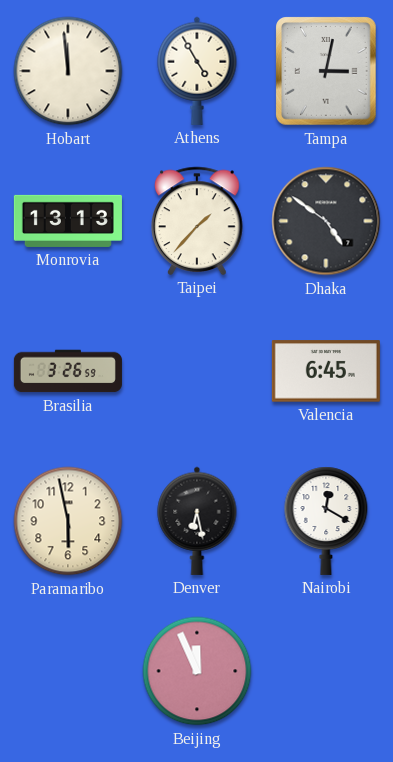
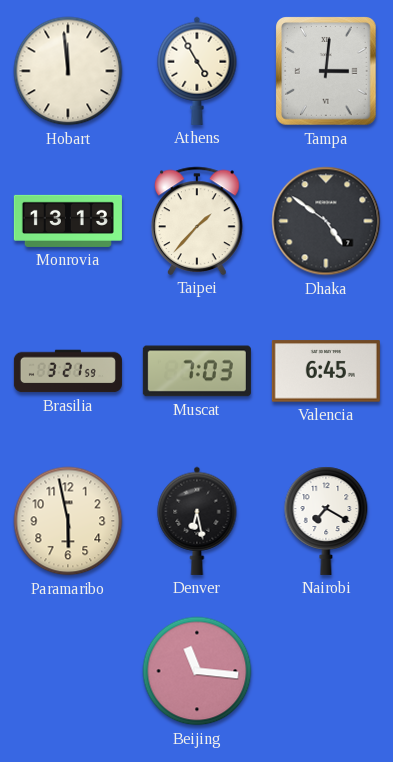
Tampa: 3:02 -> 3:01
Brasilia: 3:26 -> 3:21
Muscat: none -> 7:03
Nairobi: 12:20 -> 7:20
Beijing: 11:56 -> 11:16
